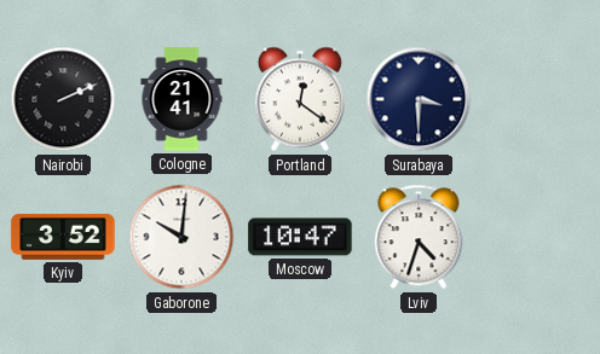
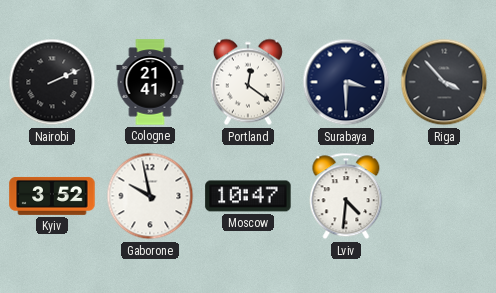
Riga: none -> 3:53
Gaborone: 10:01 -> 9:58
Lviv: 4:33 -> 4:31
